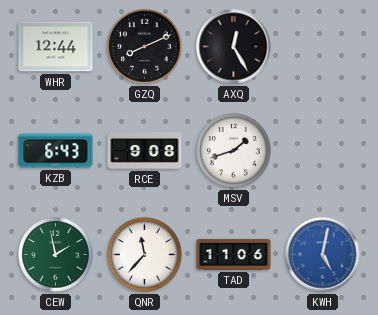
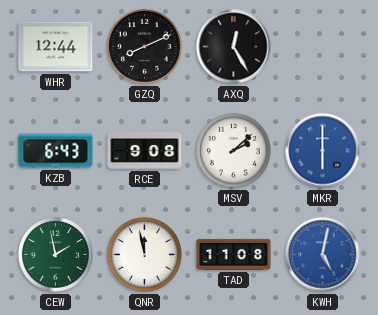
MSV: 1:42 -> 2:08
MKR: none -> 6:00
QNR: 11:37 -> 11:58
TAD: 11:06 -> 11:08
